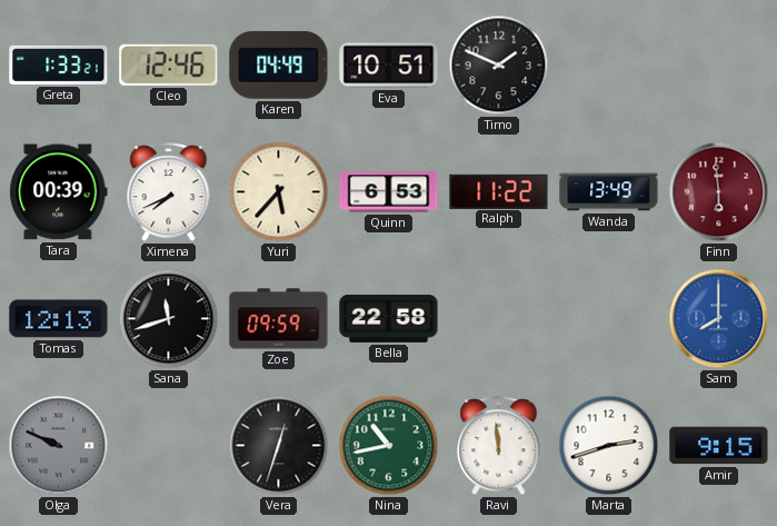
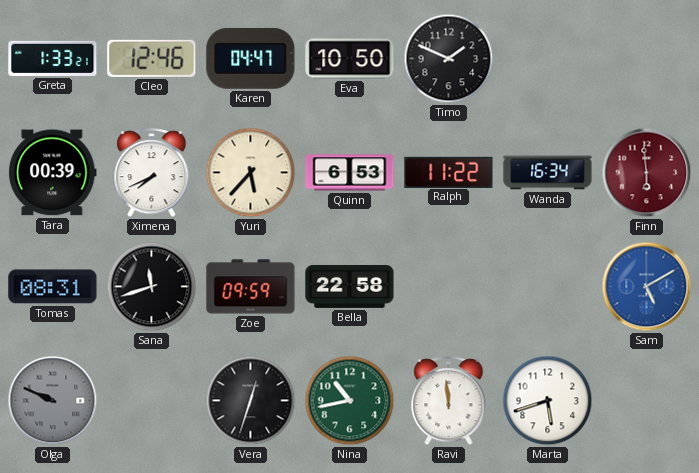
Karen: 04:49 -> 04:47
Eva: 10:51 -> 10:50
Wanda: 13:49 -> 16:34
Tomas: 12:13 -> 08:31
Sam: 8:00 -> 5:10
Marta: 2:42 -> 5:42
Amir: 9:15 -> none
